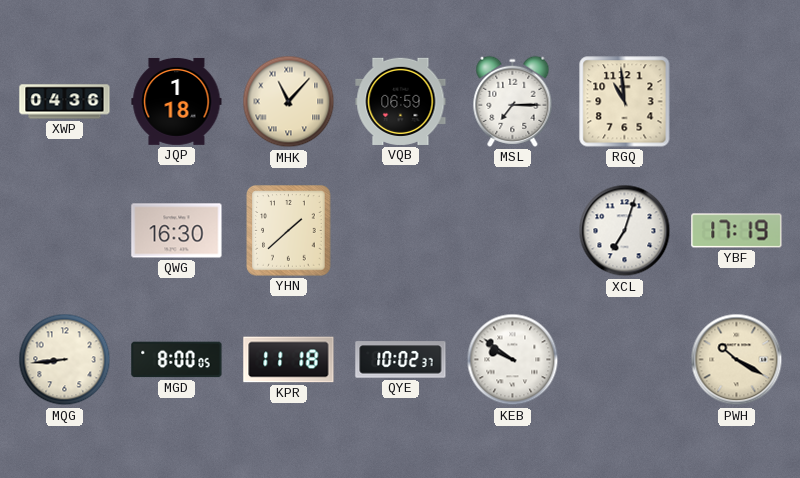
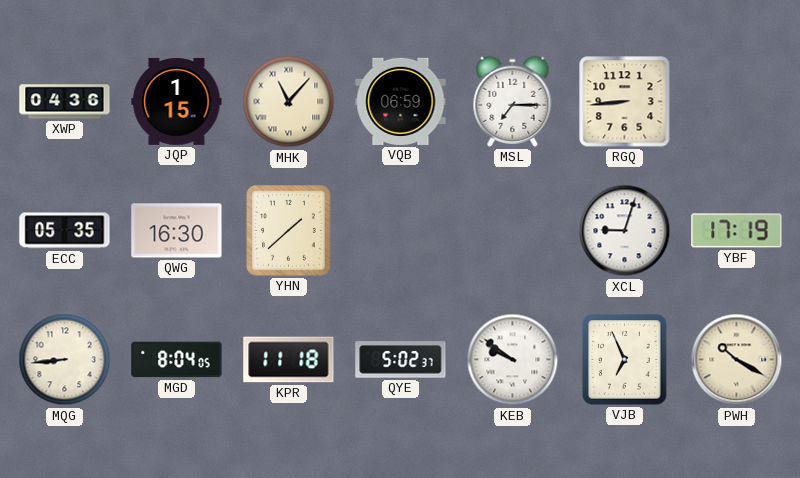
JQP: 1:18 -> 1:15
RGQ: 10:59 -> 8:44
ECC: none -> 05:35
XCL: 7:03 -> 9:03
MGD: 8:00 -> 8:04
QYE: 10:02 -> 5:02
VJB: none -> 6:56
